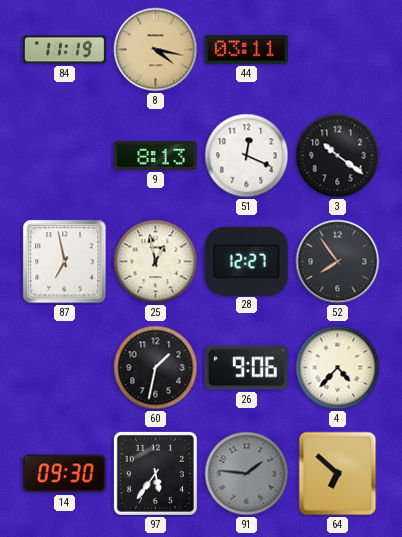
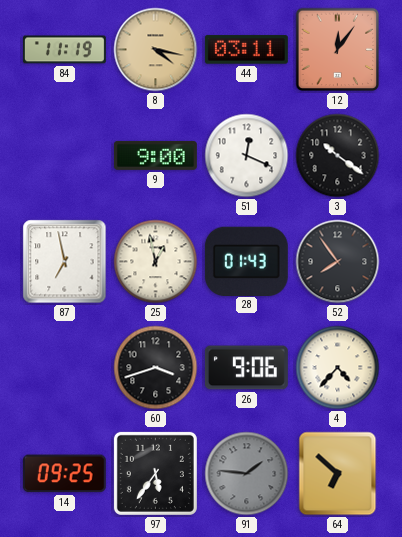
12: none -> 12:06
9: 8:13 -> 9:00
28: 12:27 -> 01:43
60: 1:32 -> 3:42
14: 09:30 -> 09:25
